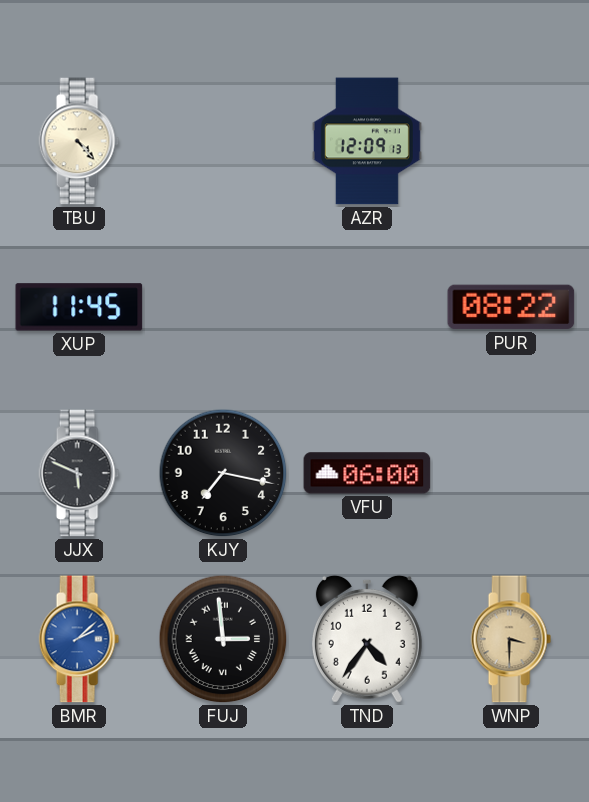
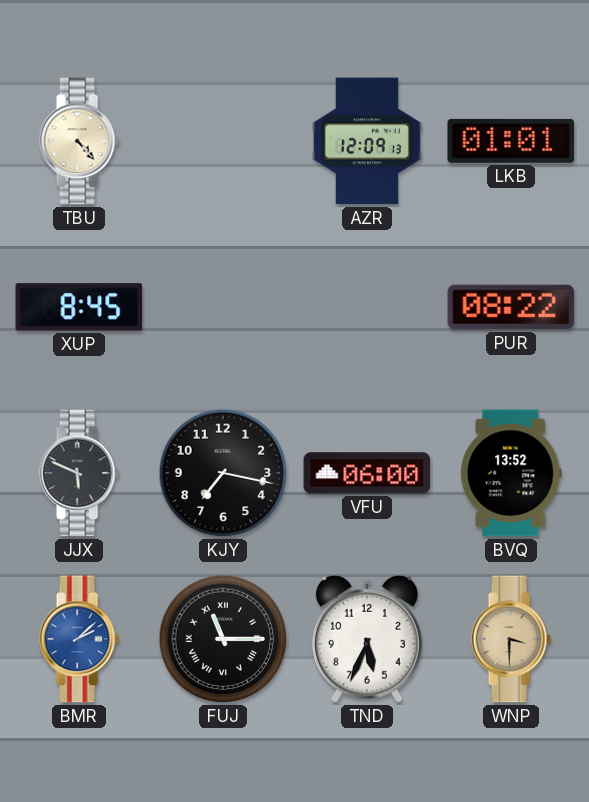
LKB: none -> 01:01
XUP: 11:45 -> 8:45
BVQ: none -> 13:52
FUJ: 2:59 -> 11:15
TND: 4:36 -> 5:34
